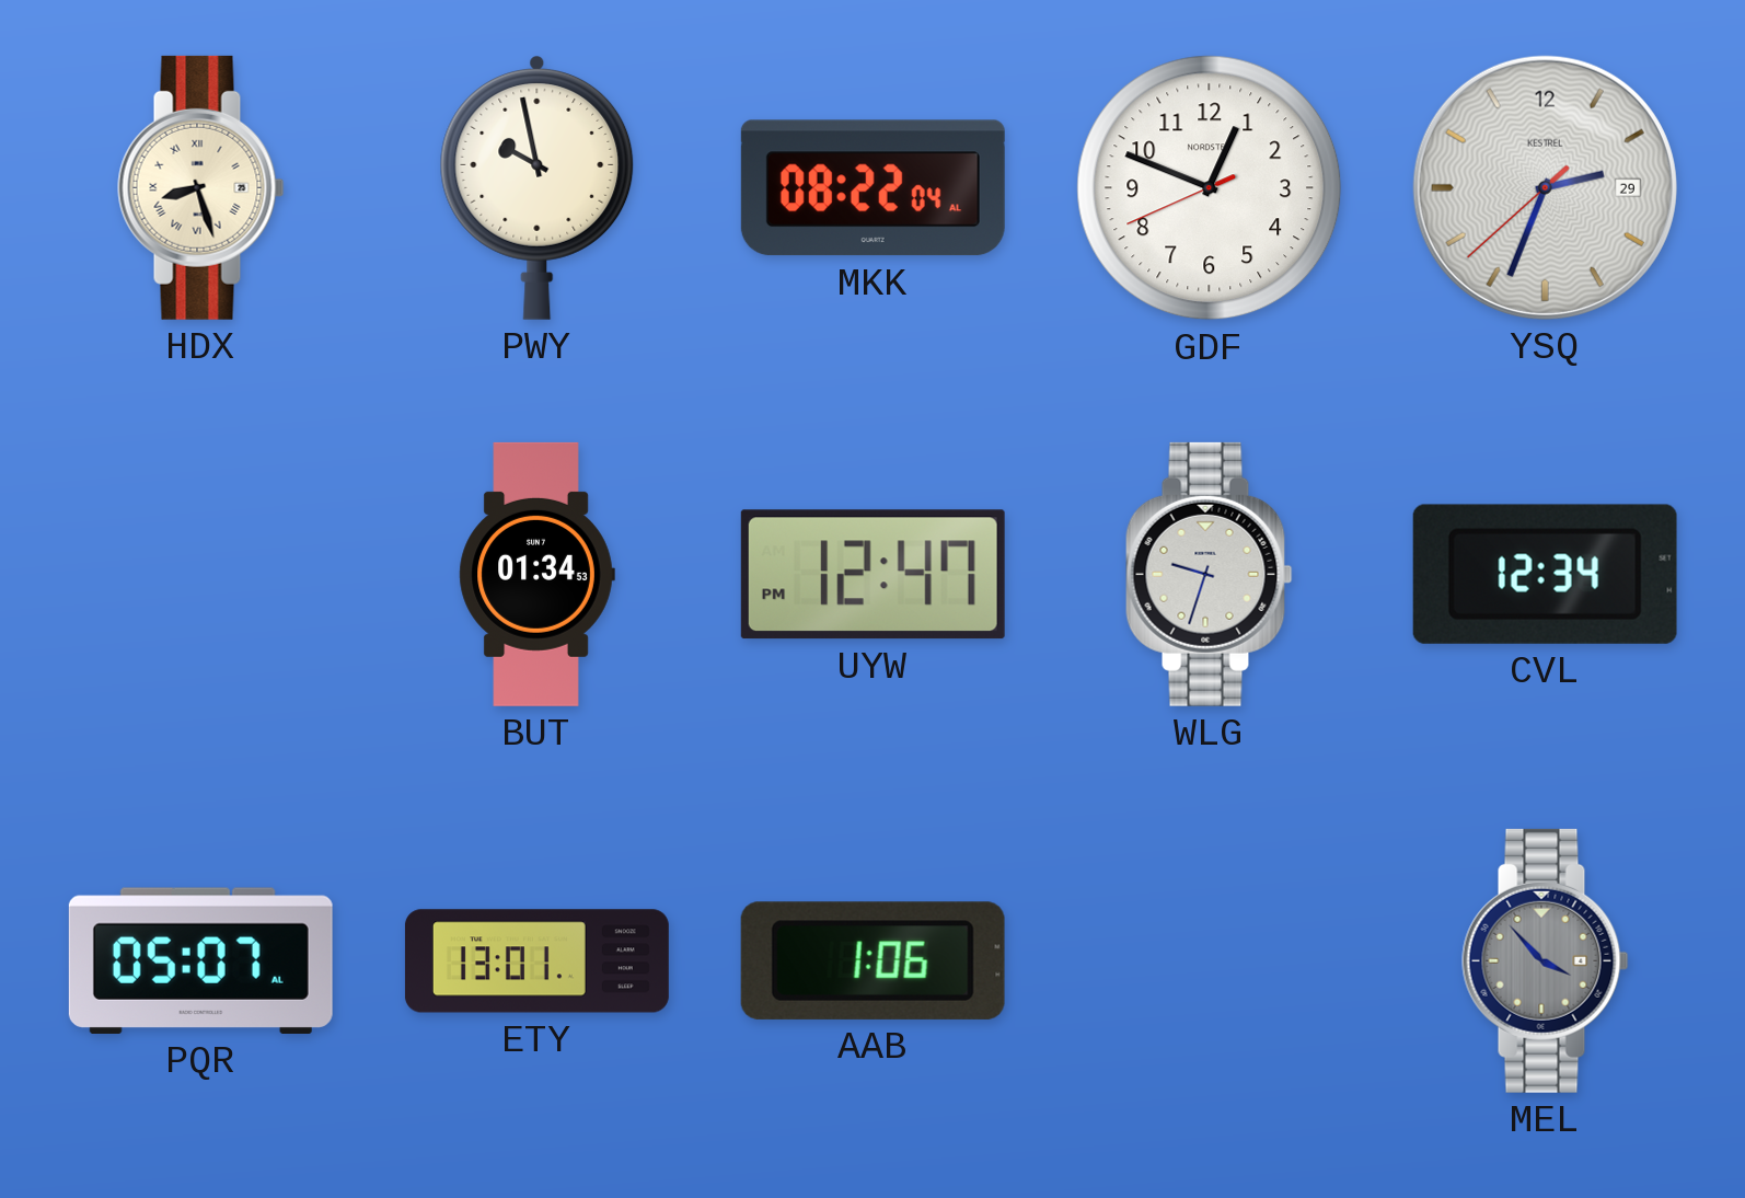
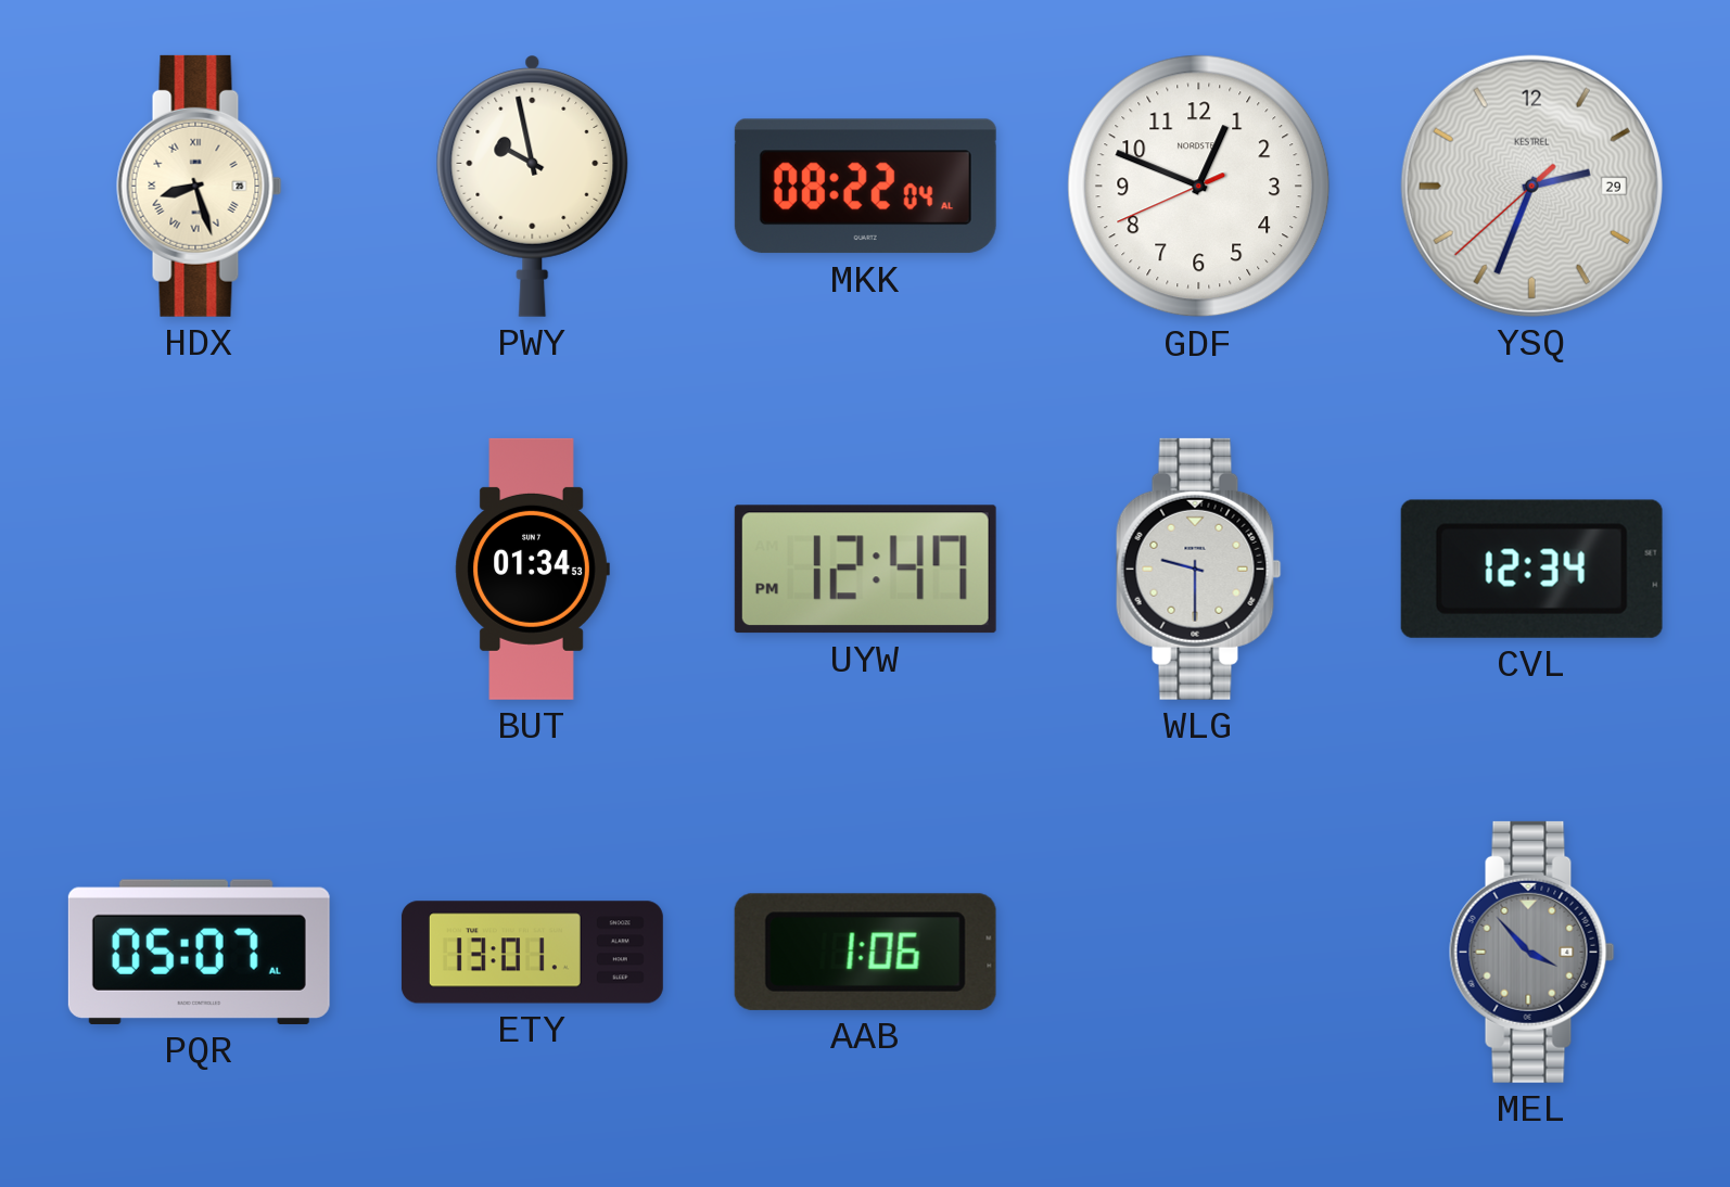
WLG: 9:33 -> 9:30
